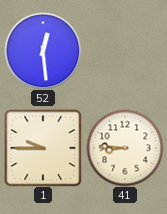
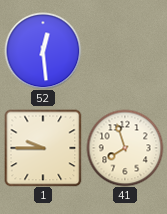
41: 8:46 -> 7:57
